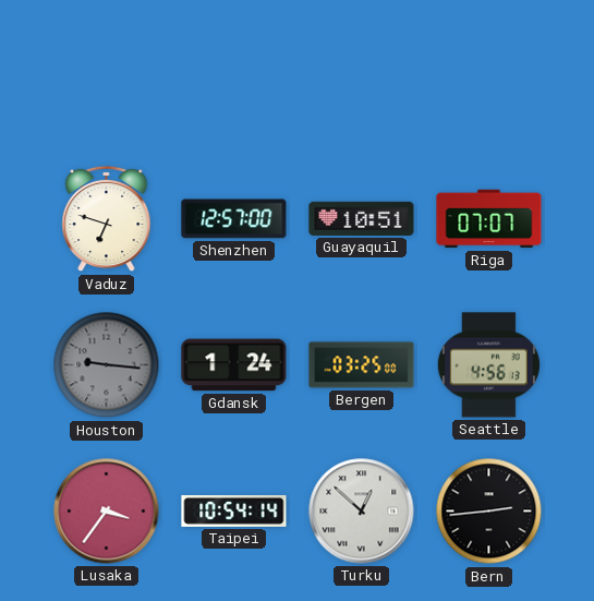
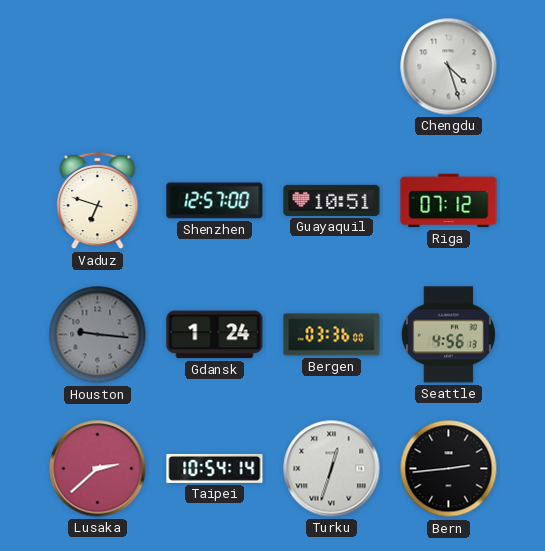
Chengdu: none -> 4:27
Riga: 07:07 -> 07:12
Bergen: 03:25 -> 03:36
Lusaka: 3:36 -> 2:38
Turku: 12:52 -> 12:33
